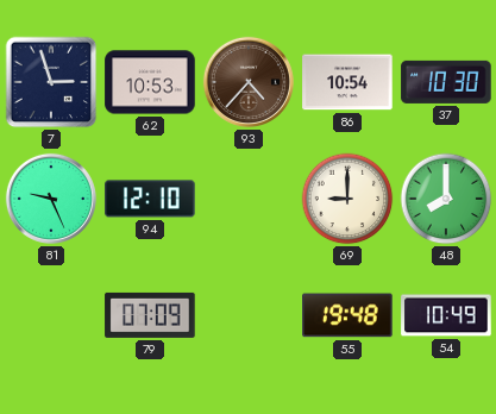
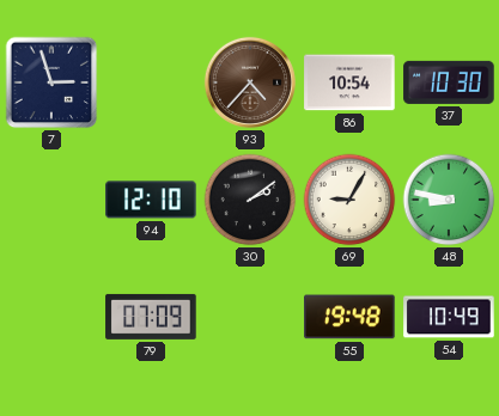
62: 10:53 -> none
81: 9:26 -> none
30: none -> 2:09
69: 9:00 -> 9:05
48: 8:00 -> 8:47
